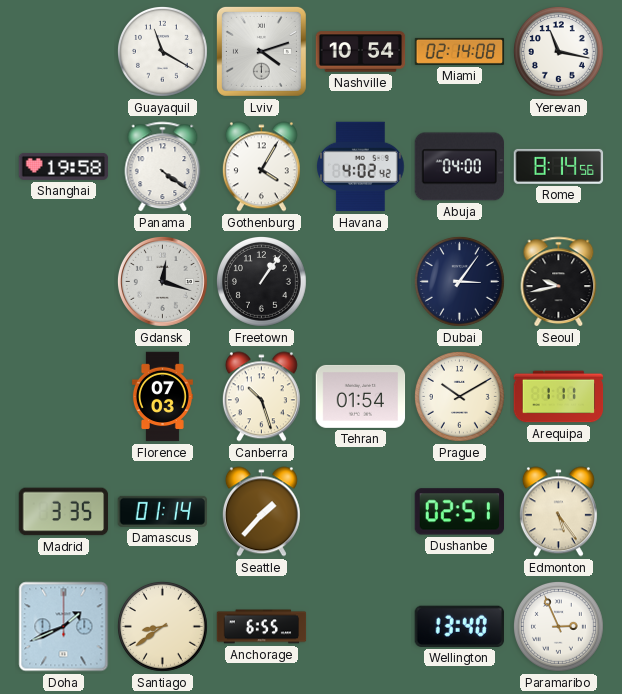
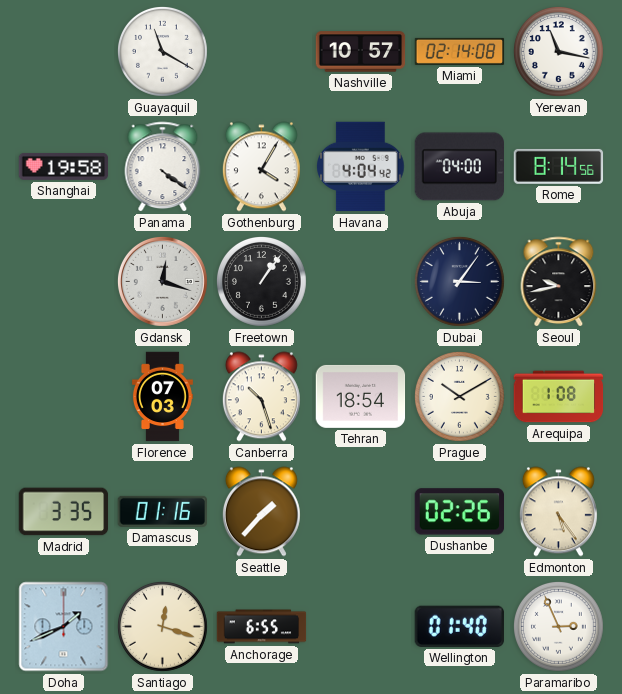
Lviv: 4:12 -> none
Nashville: 10:54 -> 10:57
Havana: 4:02 -> 4:04
Tehran: 01:54 -> 18:54
Arequipa: 1:11 -> 1:08
Damascus: 01:14 -> 01:16
Dushanbe: 02:51 -> 02:26
Santiago: 8:39 -> 12:18
Wellington: 13:40 -> 01:40
